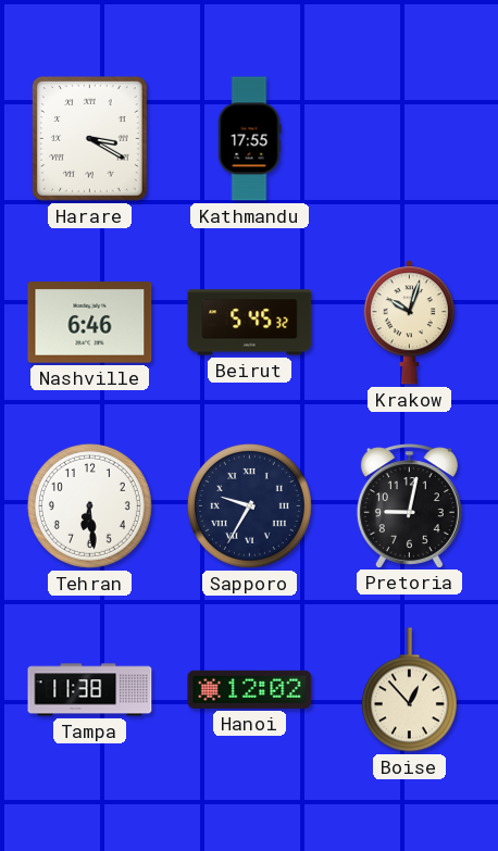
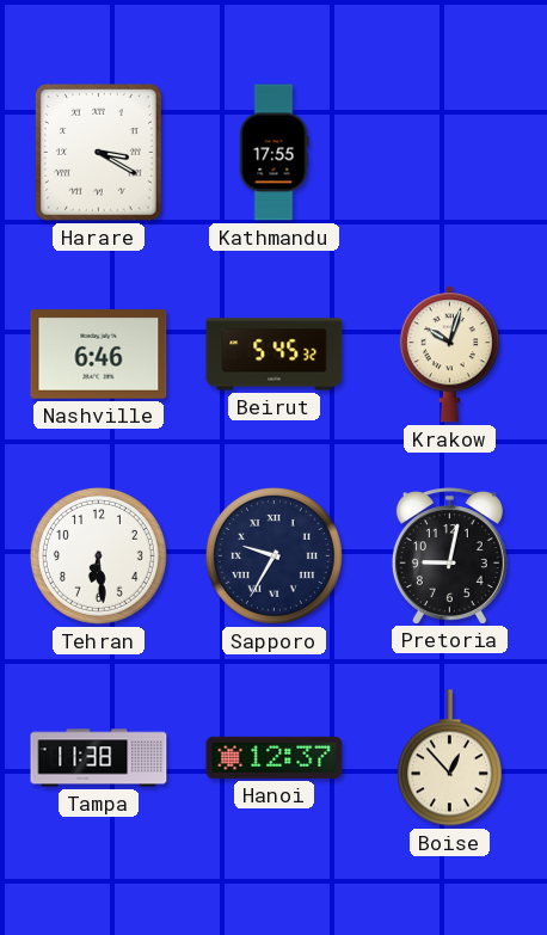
Hanoi: 12:02 -> 12:37
